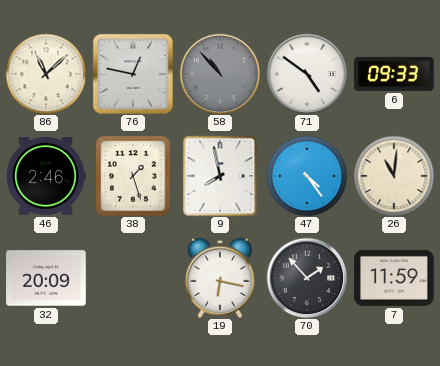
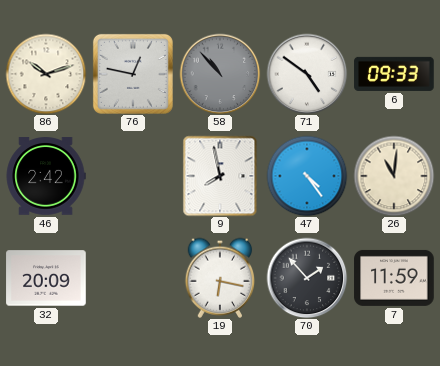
86: 11:08 -> 10:12
46: 2:46 -> 2:42
38: 1:27 -> none
